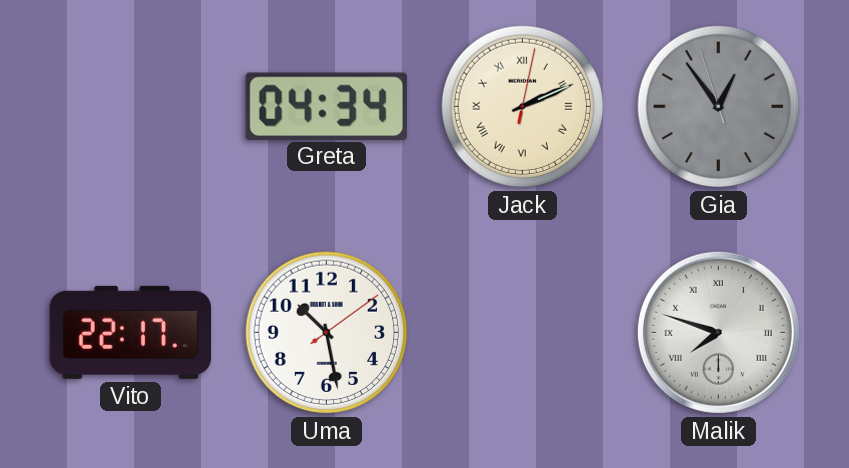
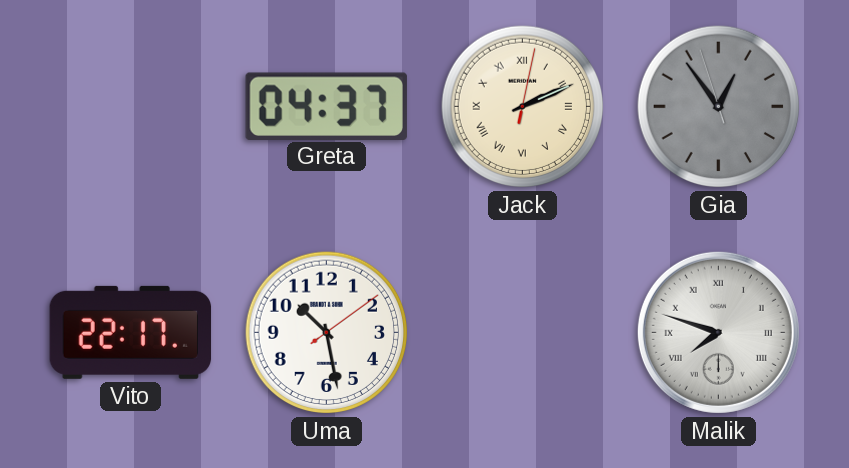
Greta: 04:34 -> 04:37
